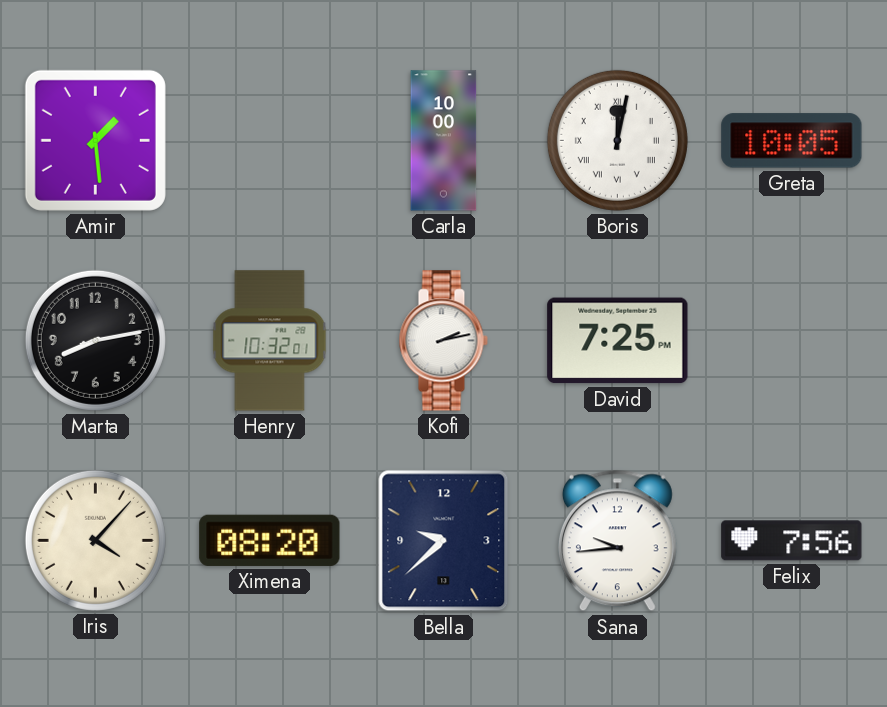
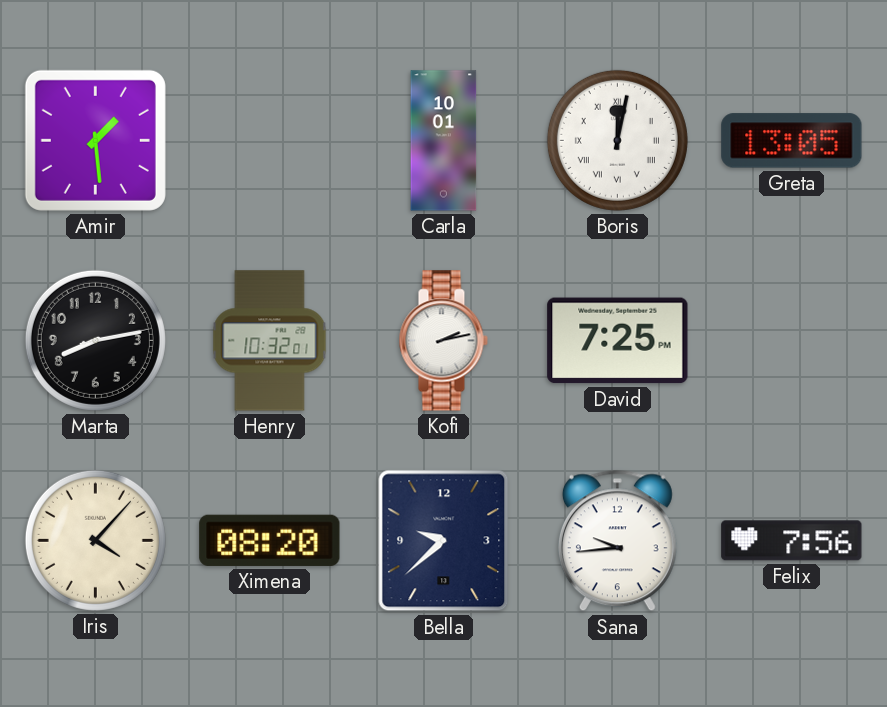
Carla: 10:00 -> 10:01
Greta: 10:05 -> 13:05
